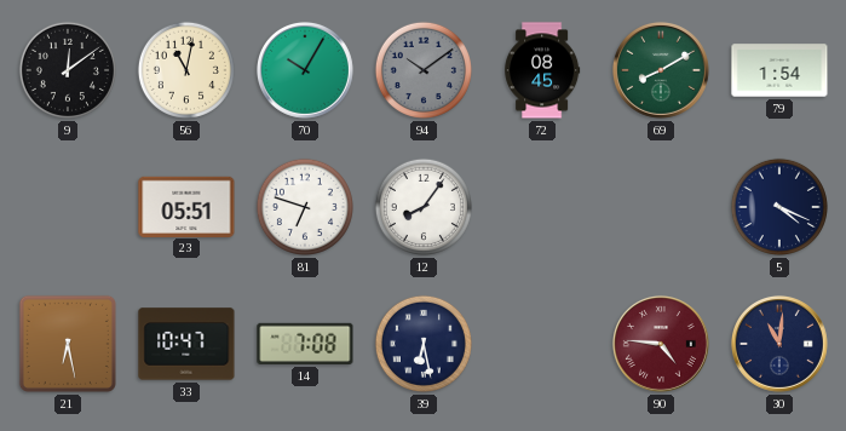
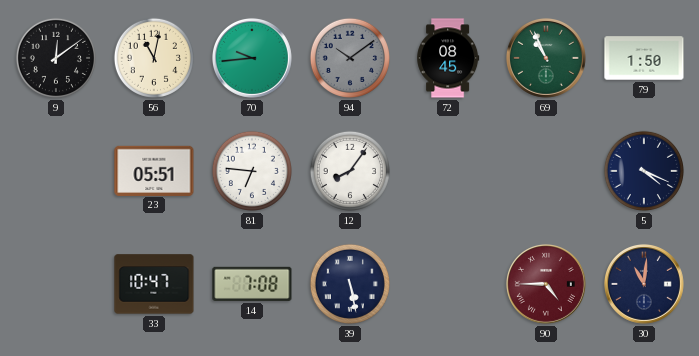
70: 10:05 -> 9:44
69: 8:10 -> 10:56
79: 1:54 -> 1:50
81: 6:48 -> 6:46
21: 6:28 -> none
39: 6:28 -> 5:28
90: 4:46 -> 4:45
